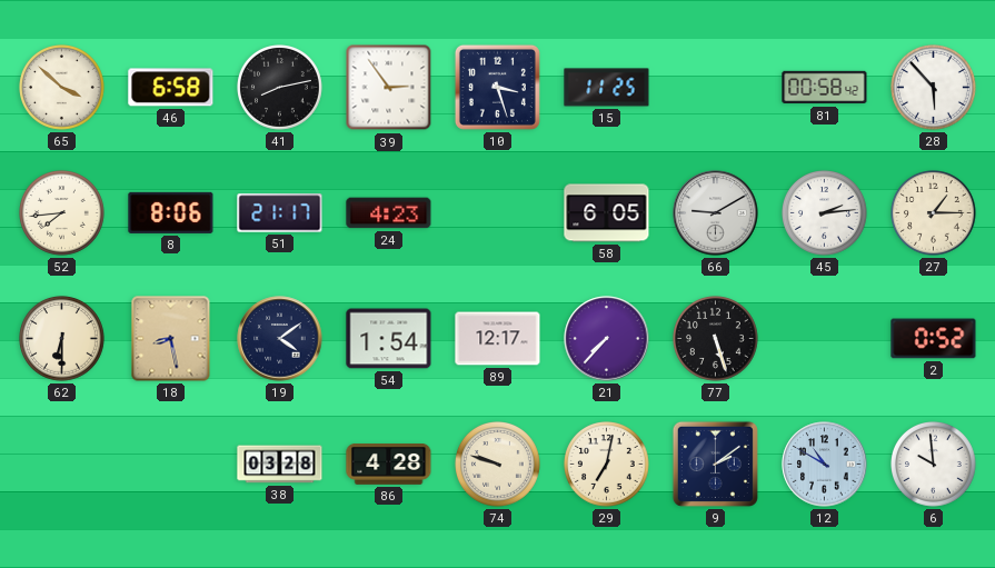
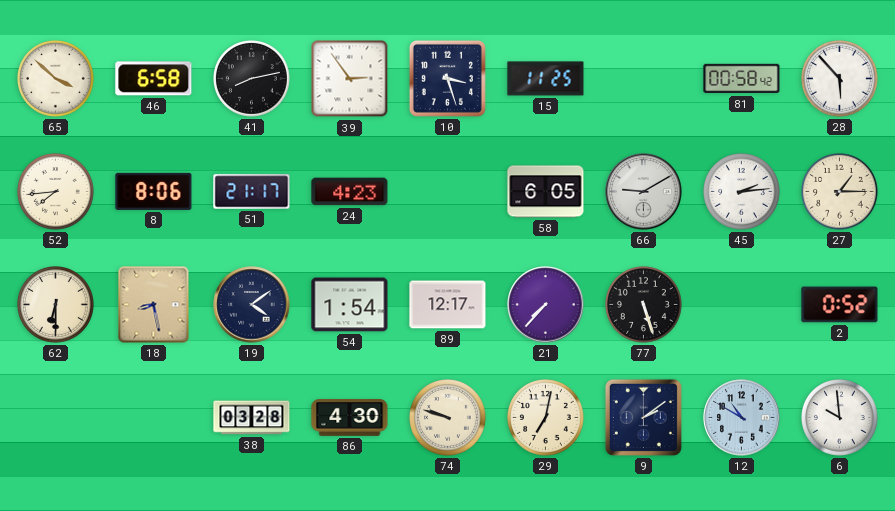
86: 4:28 -> 4:30
